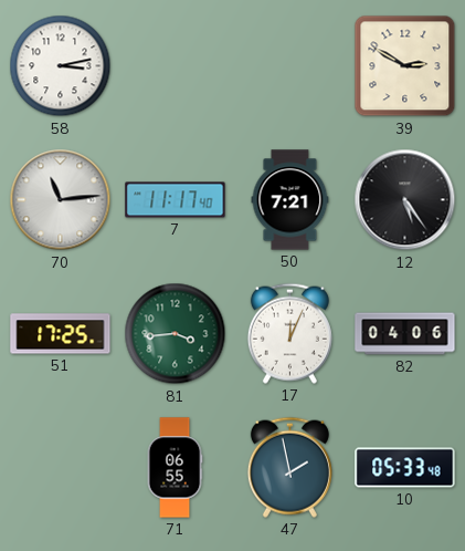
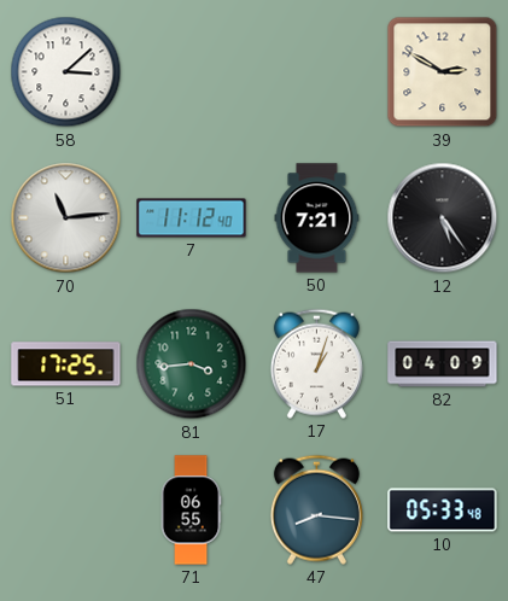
58: 3:13 -> 3:08
7: 11:17 -> 11:12
17: 12:04 -> 1:03
82: 04:06 -> 04:09
47: 1:58 -> 8:16
